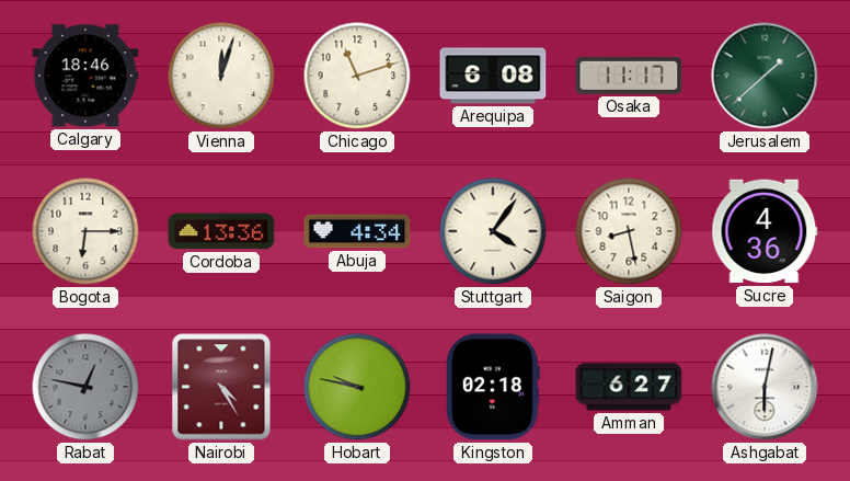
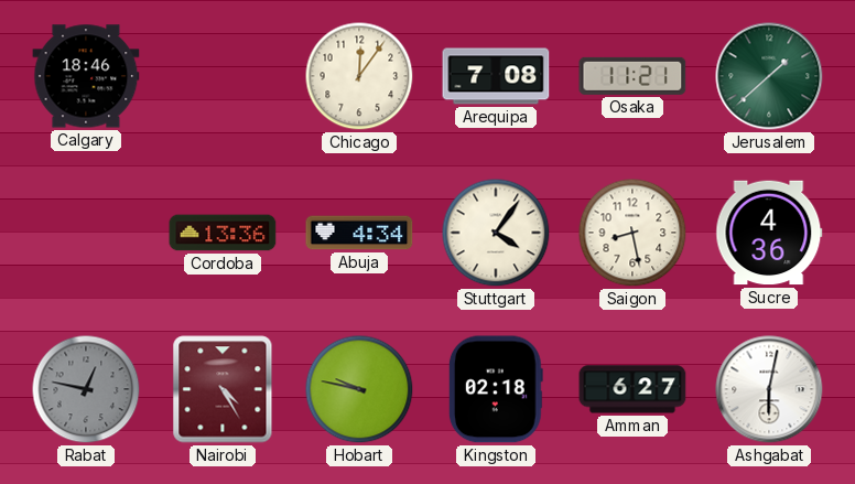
Vienna: 12:03 -> none
Chicago: 11:12 -> 12:06
Arequipa: 6:08 -> 7:08
Osaka: 11:17 -> 11:21
Bogota: 6:15 -> none
